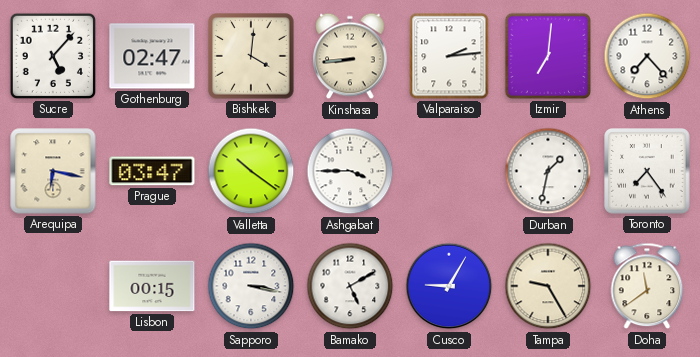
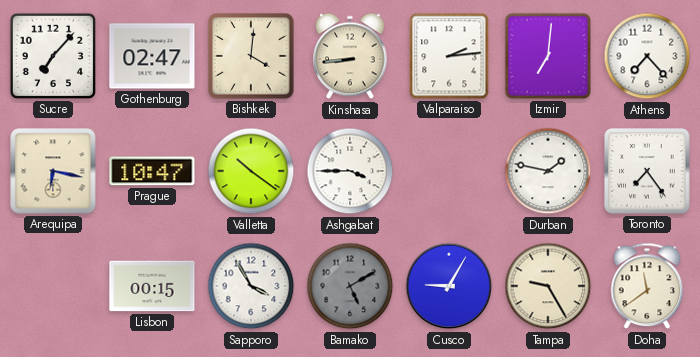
Sucre: 5:07 -> 7:07
Prague: 03:47 -> 10:47
Durban: 1:32 -> 1:47
Sapporo: 3:17 -> 3:55
Bamako dial: white -> grey
